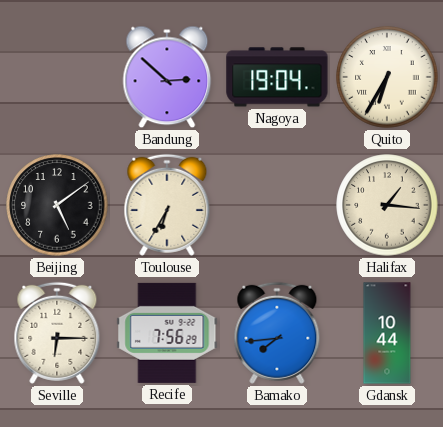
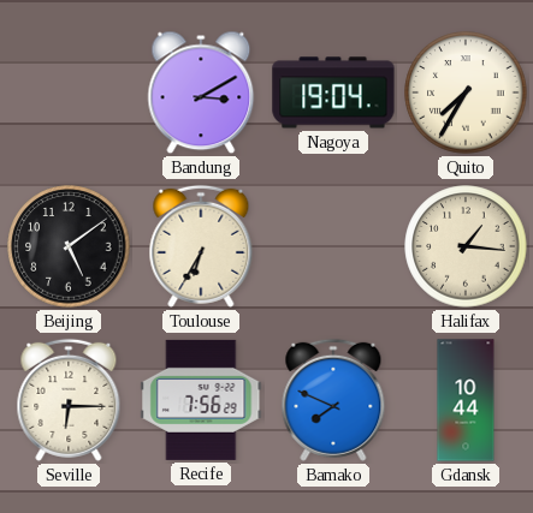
Bandung: 2:52 -> 3:10
Quito: 6:35 -> 7:35
Bamako: 7:44 -> 7:49
